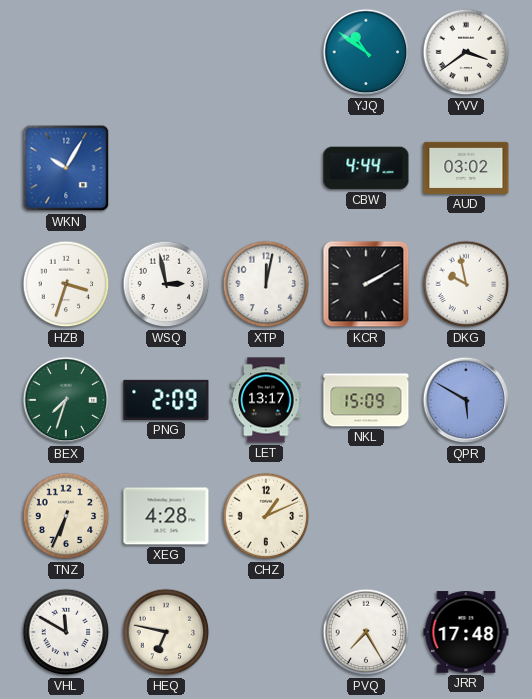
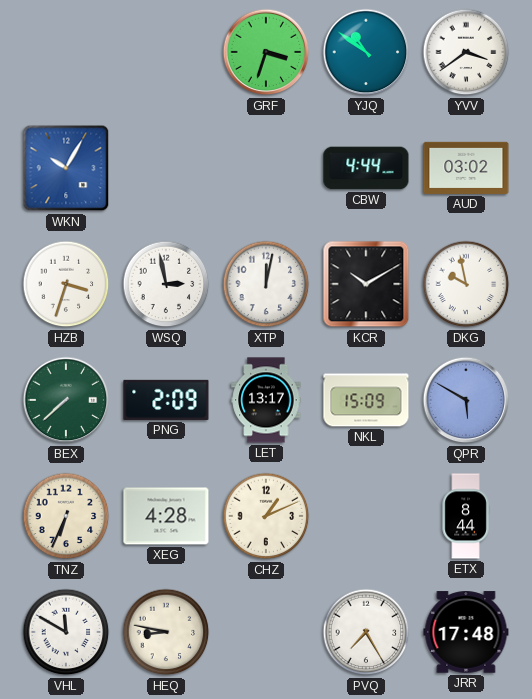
GRF: none -> 3:33
KCR: 2:10 -> 10:10
BEX: 7:33 -> 7:38
ETX: none -> 8:44
HEQ: 6:47 -> 8:47
